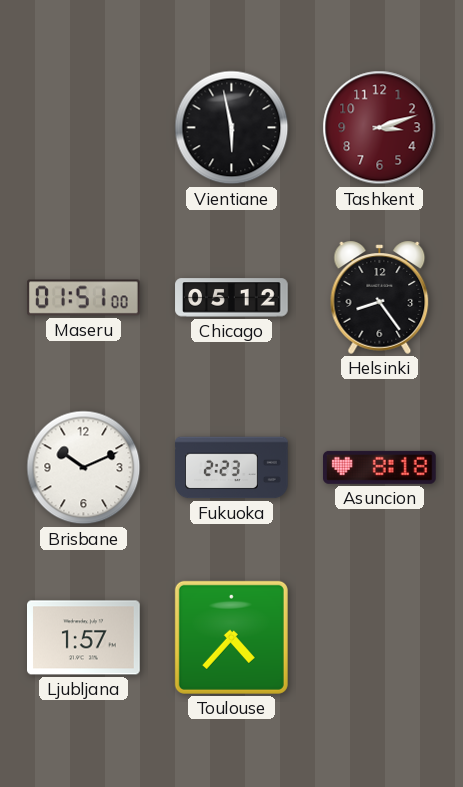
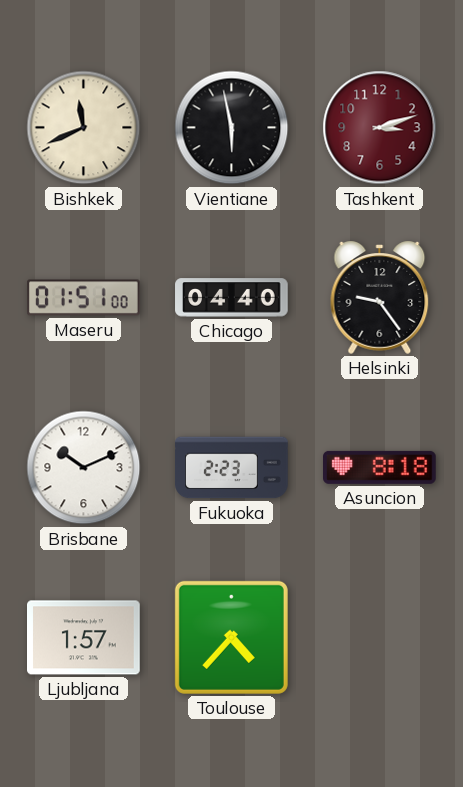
Bishkek: none -> 11:41
Chicago: 05:12 -> 04:40
Helsinki: 8:24 -> 9:24
